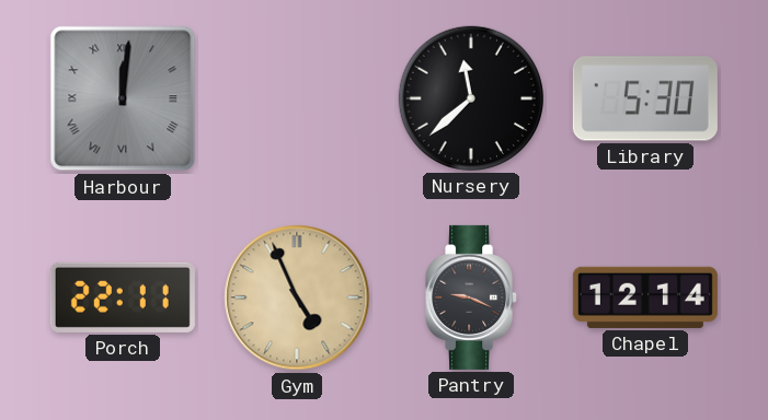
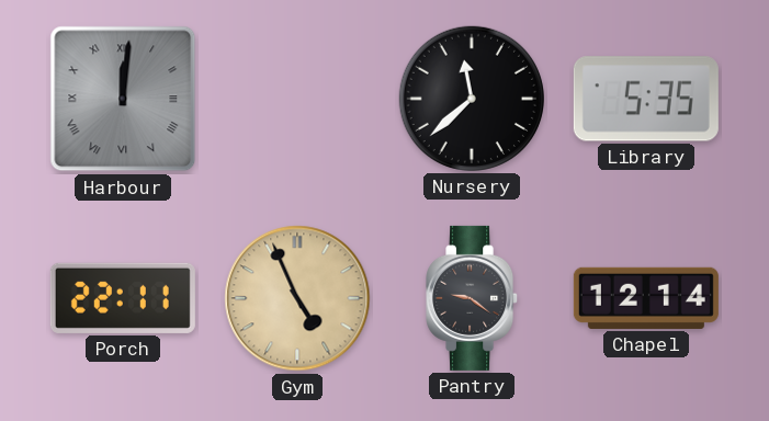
Library: 5:30 -> 5:35
Pantry: 9:19 -> 9:21
